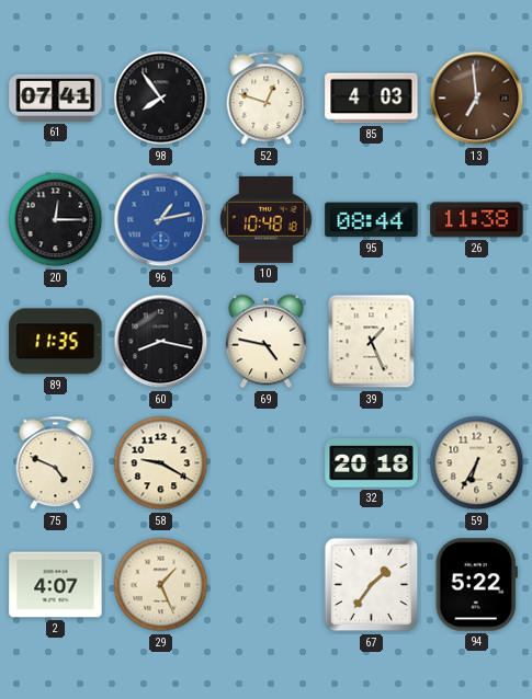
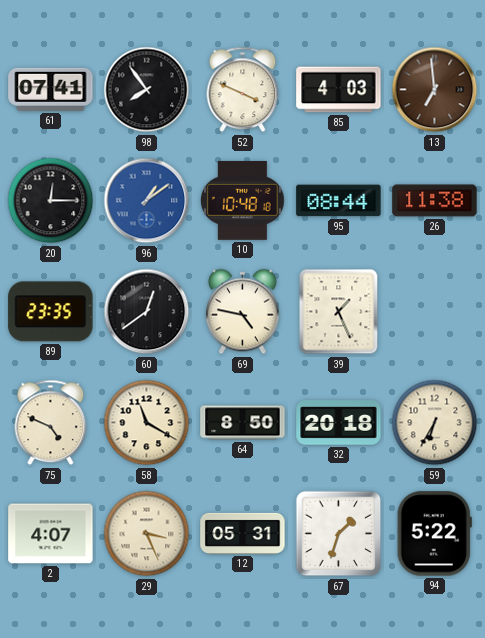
52: 12:48 -> 3:49
96: 1:13 -> 1:09
89: 11:35 -> 23:35
60: 8:17 -> 12:39
58: 9:20 -> 11:20
64: none -> 8:50
29: 1:26 -> 3:26
12: none -> 05:31
67: 1:36 -> 1:33
